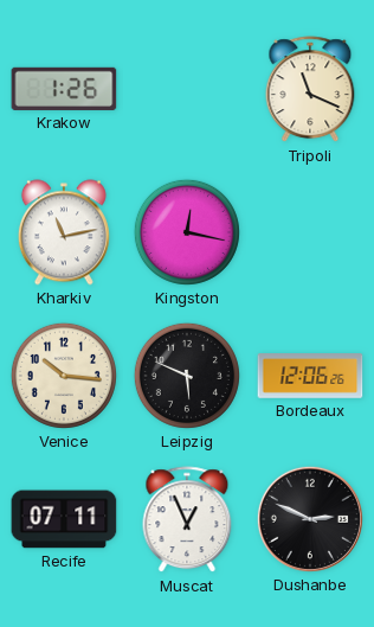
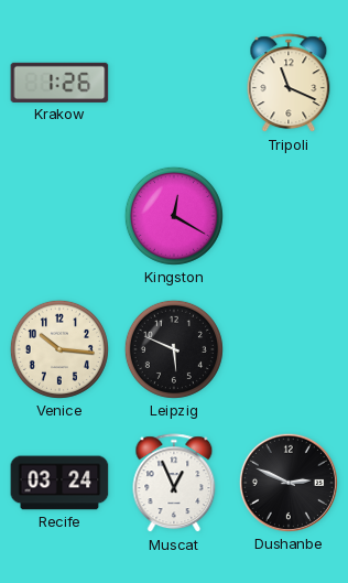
Kharkiv: 11:13 -> none
Kingston: 12:17 -> 12:20
Bordeaux: 12:06 -> none
Recife: 07:11 -> 03:24
